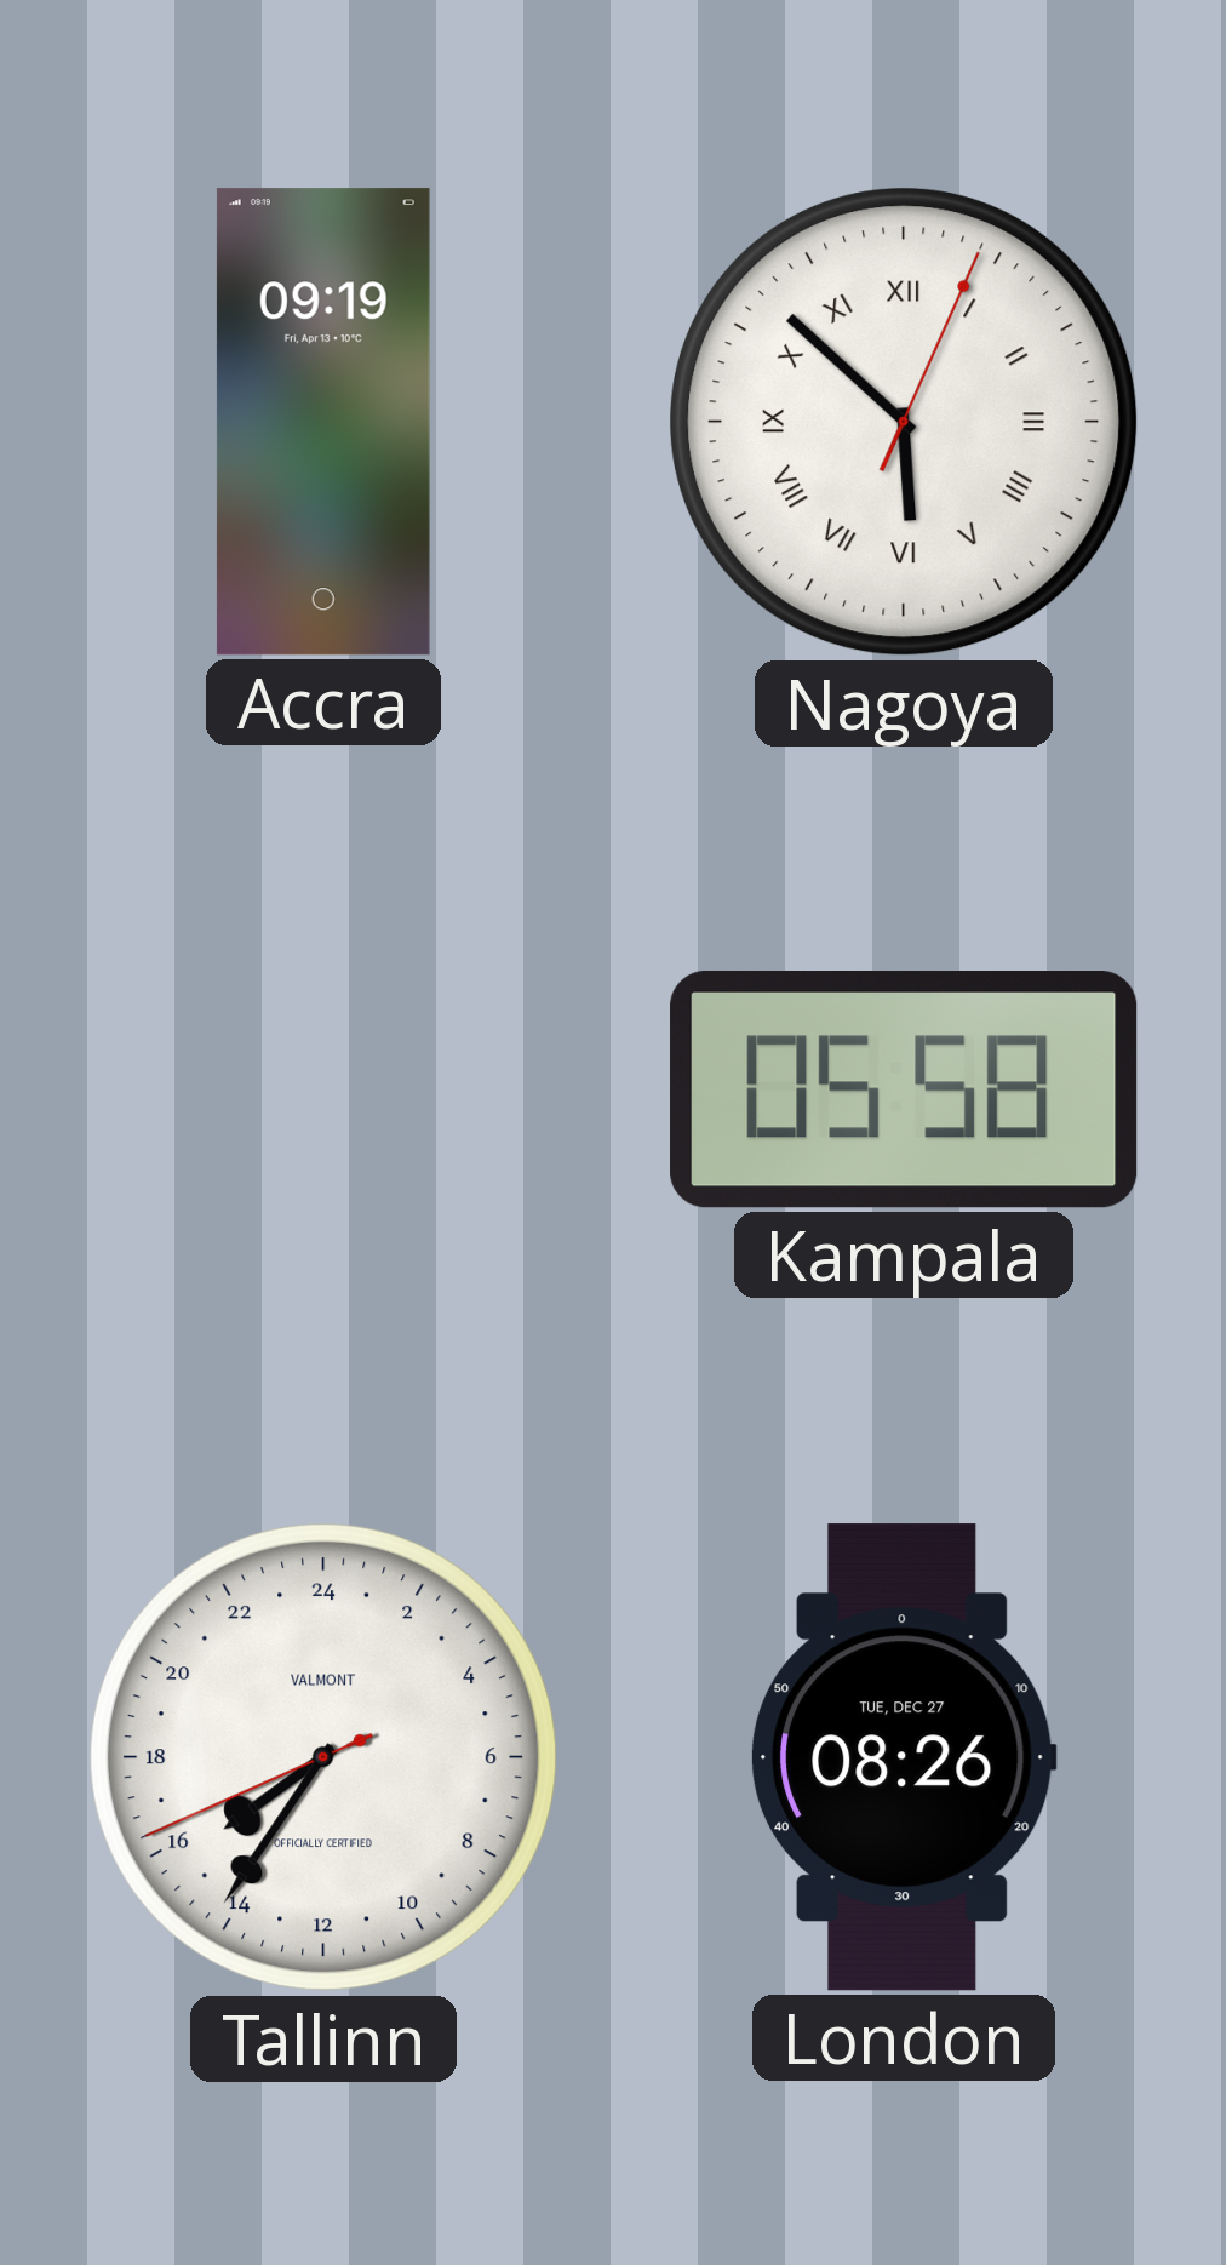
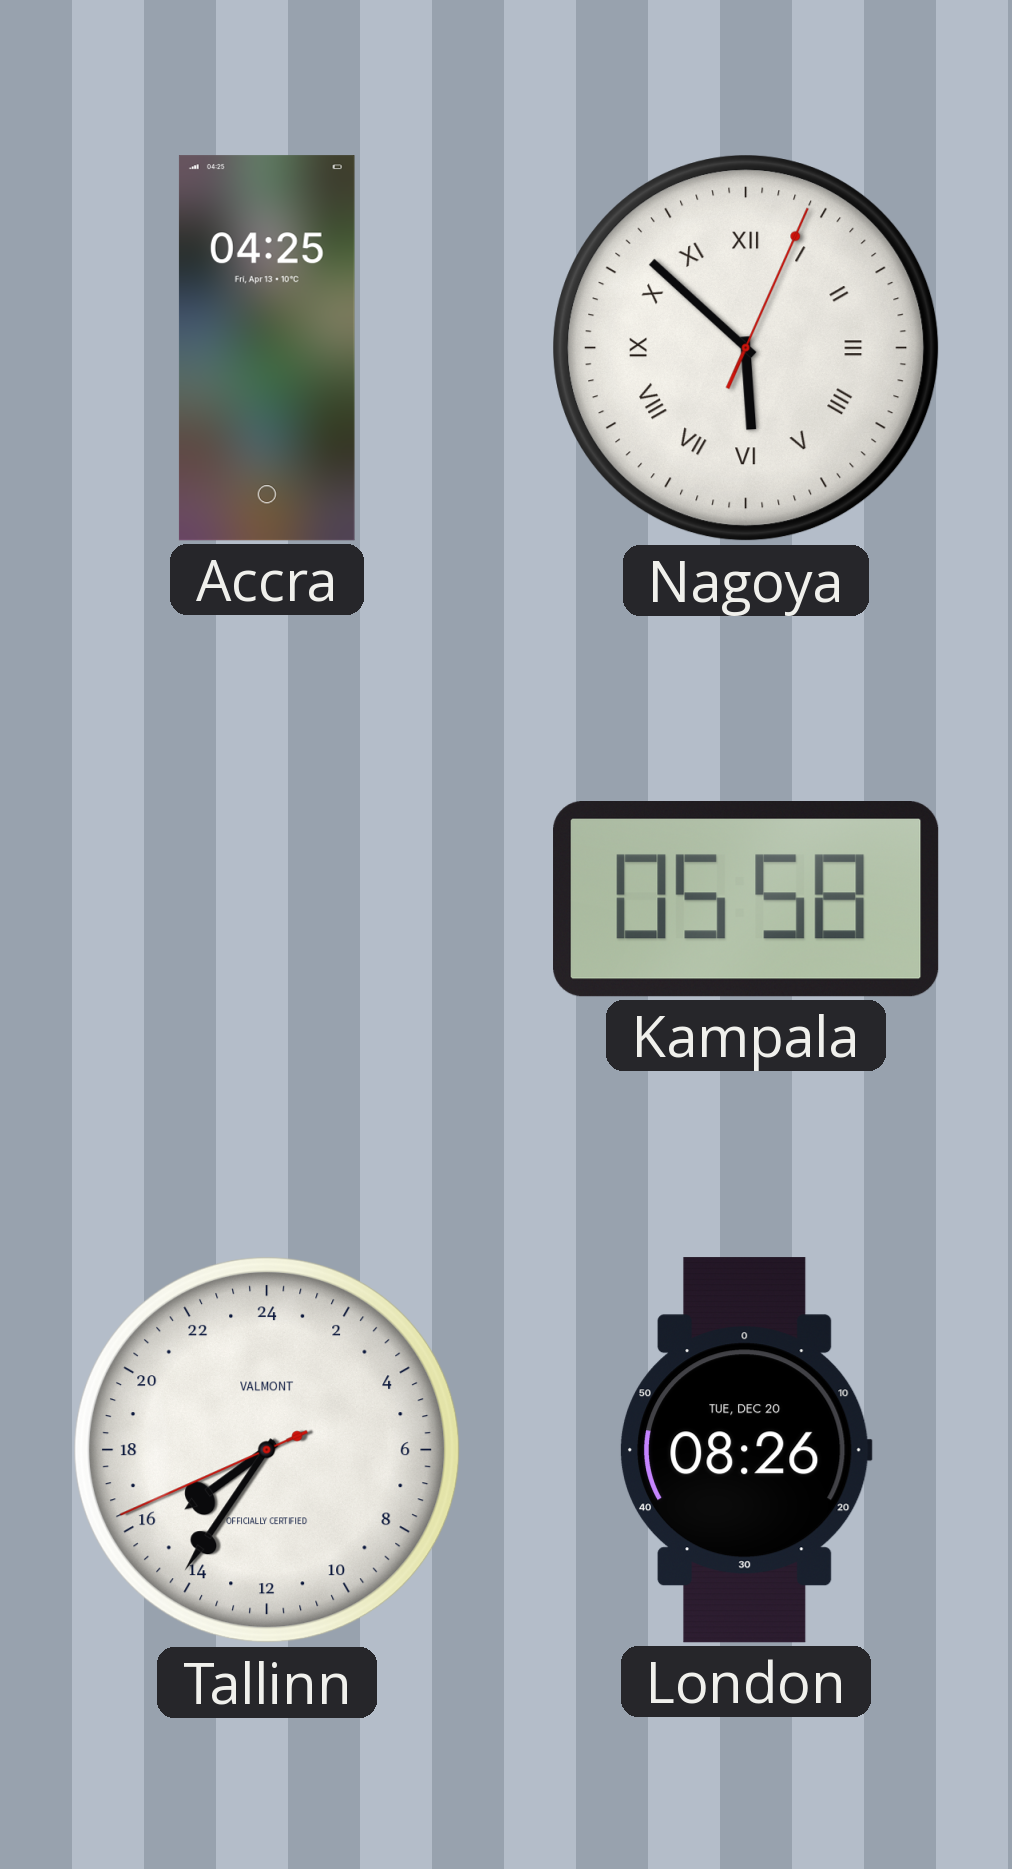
Accra: 09:19 -> 04:25
London date: TUE, DEC 27 -> TUE, DEC 20
